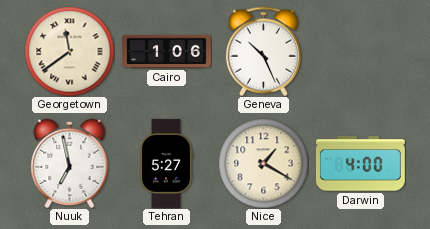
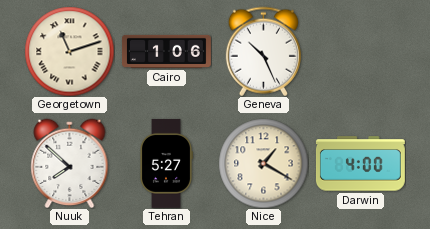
Georgetown: 11:39 -> 11:12
Nuuk: 6:58 -> 7:52
